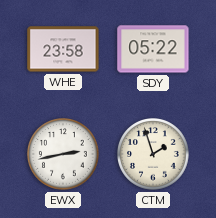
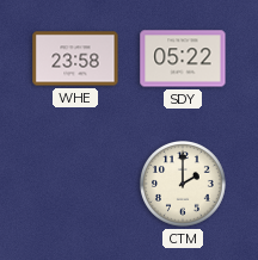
EWX: 2:43 -> none
CTM: 1:57 -> 2:00
